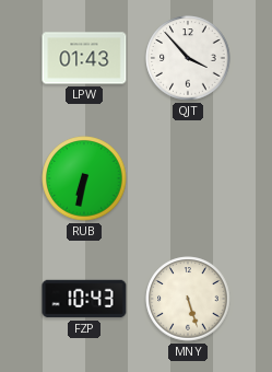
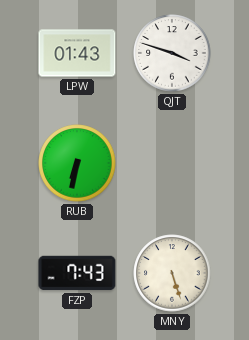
QJT: 3:53 -> 3:48
FZP: 10:43 -> 7:43
